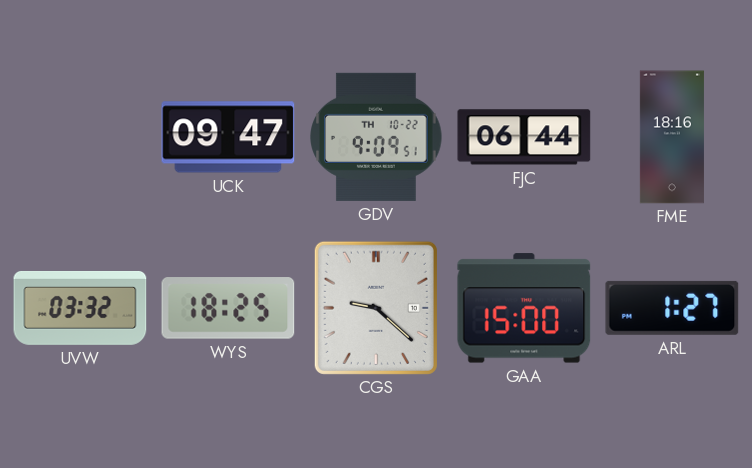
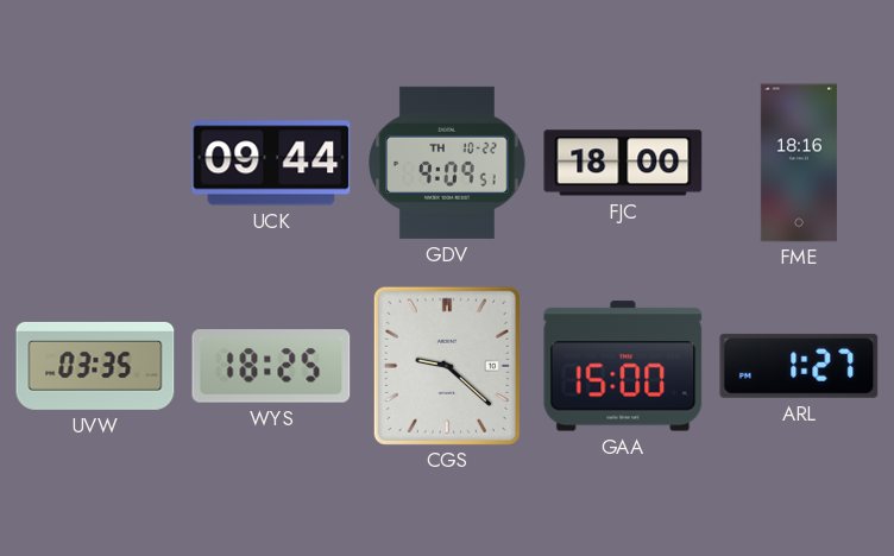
UCK: 09:47 -> 09:44
FJC: 06:44 -> 18:00
UVW: 03:32 -> 03:35
